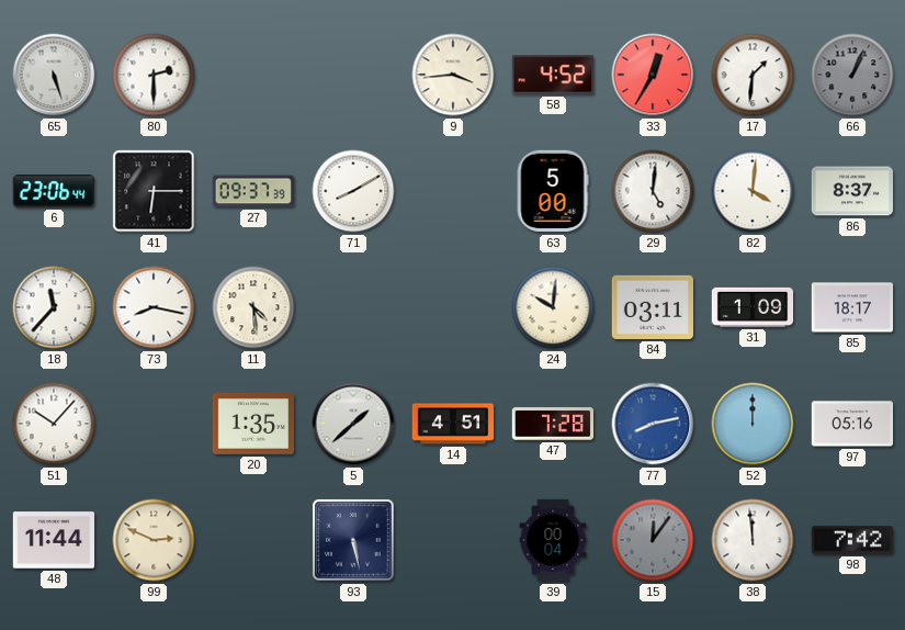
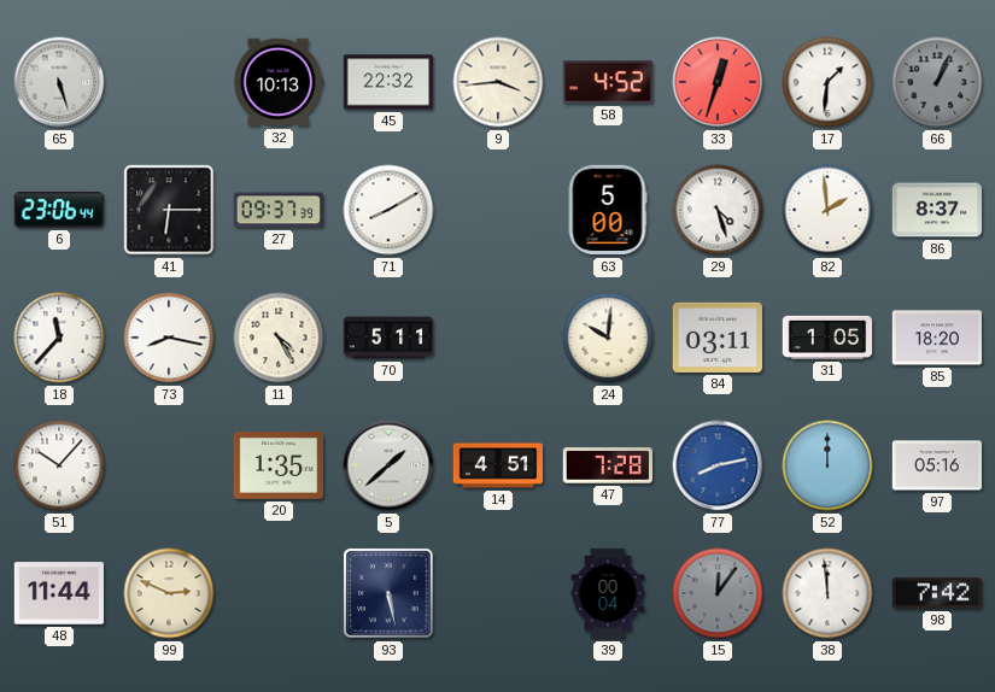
80: 2:30 -> none
32: none -> 10:13
45: none -> 22:32
33: 12:35 -> 12:33
29: 5:01 -> 4:27
82: 4:01 -> 1:59
11: 4:29 -> 4:25
70: none -> 5:11
31: 1:09 -> 1:05
85: 18:17 -> 18:20
